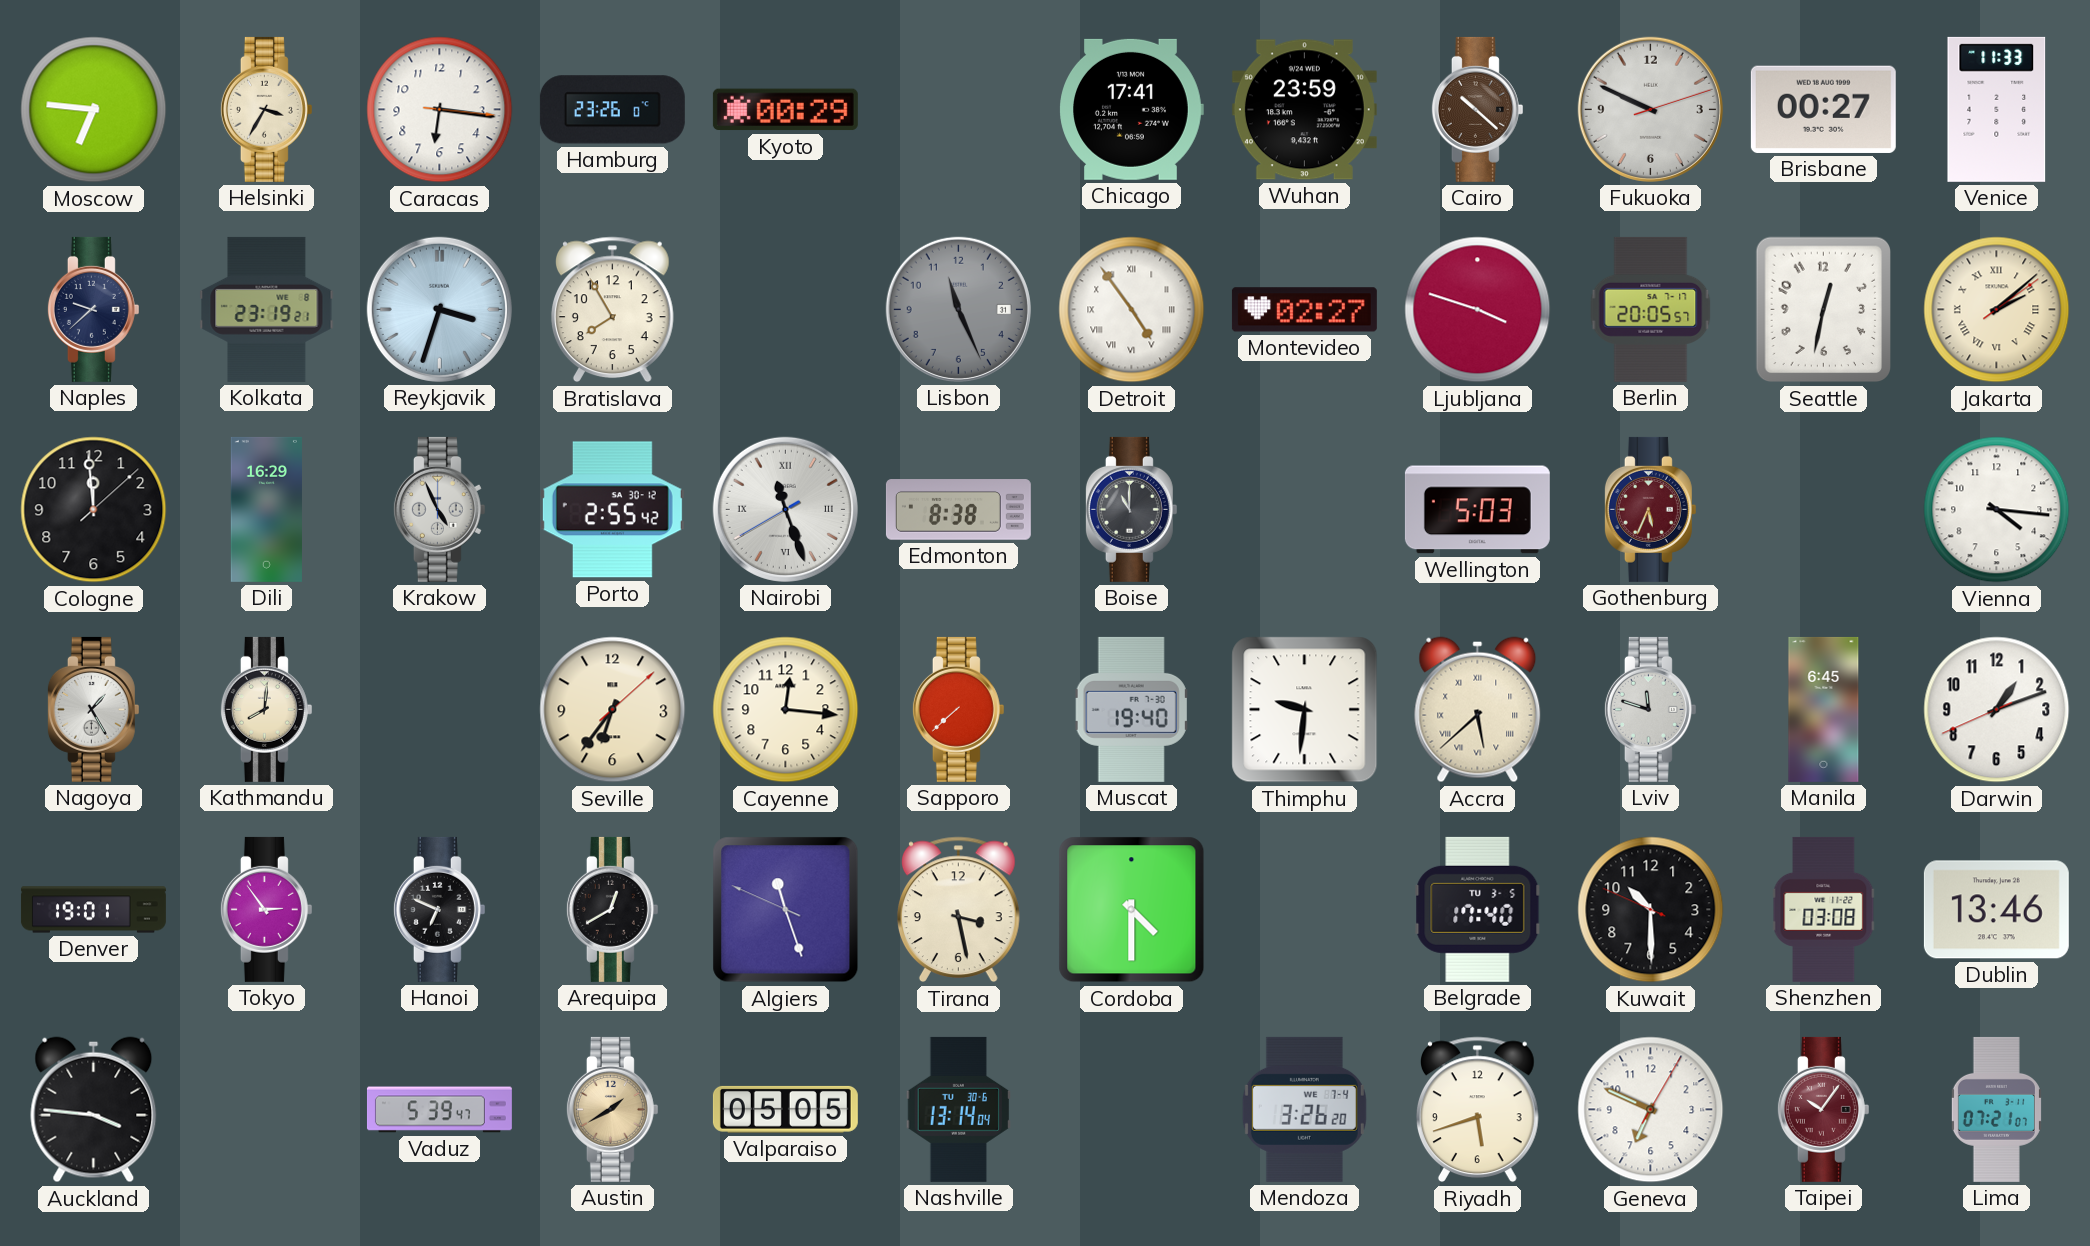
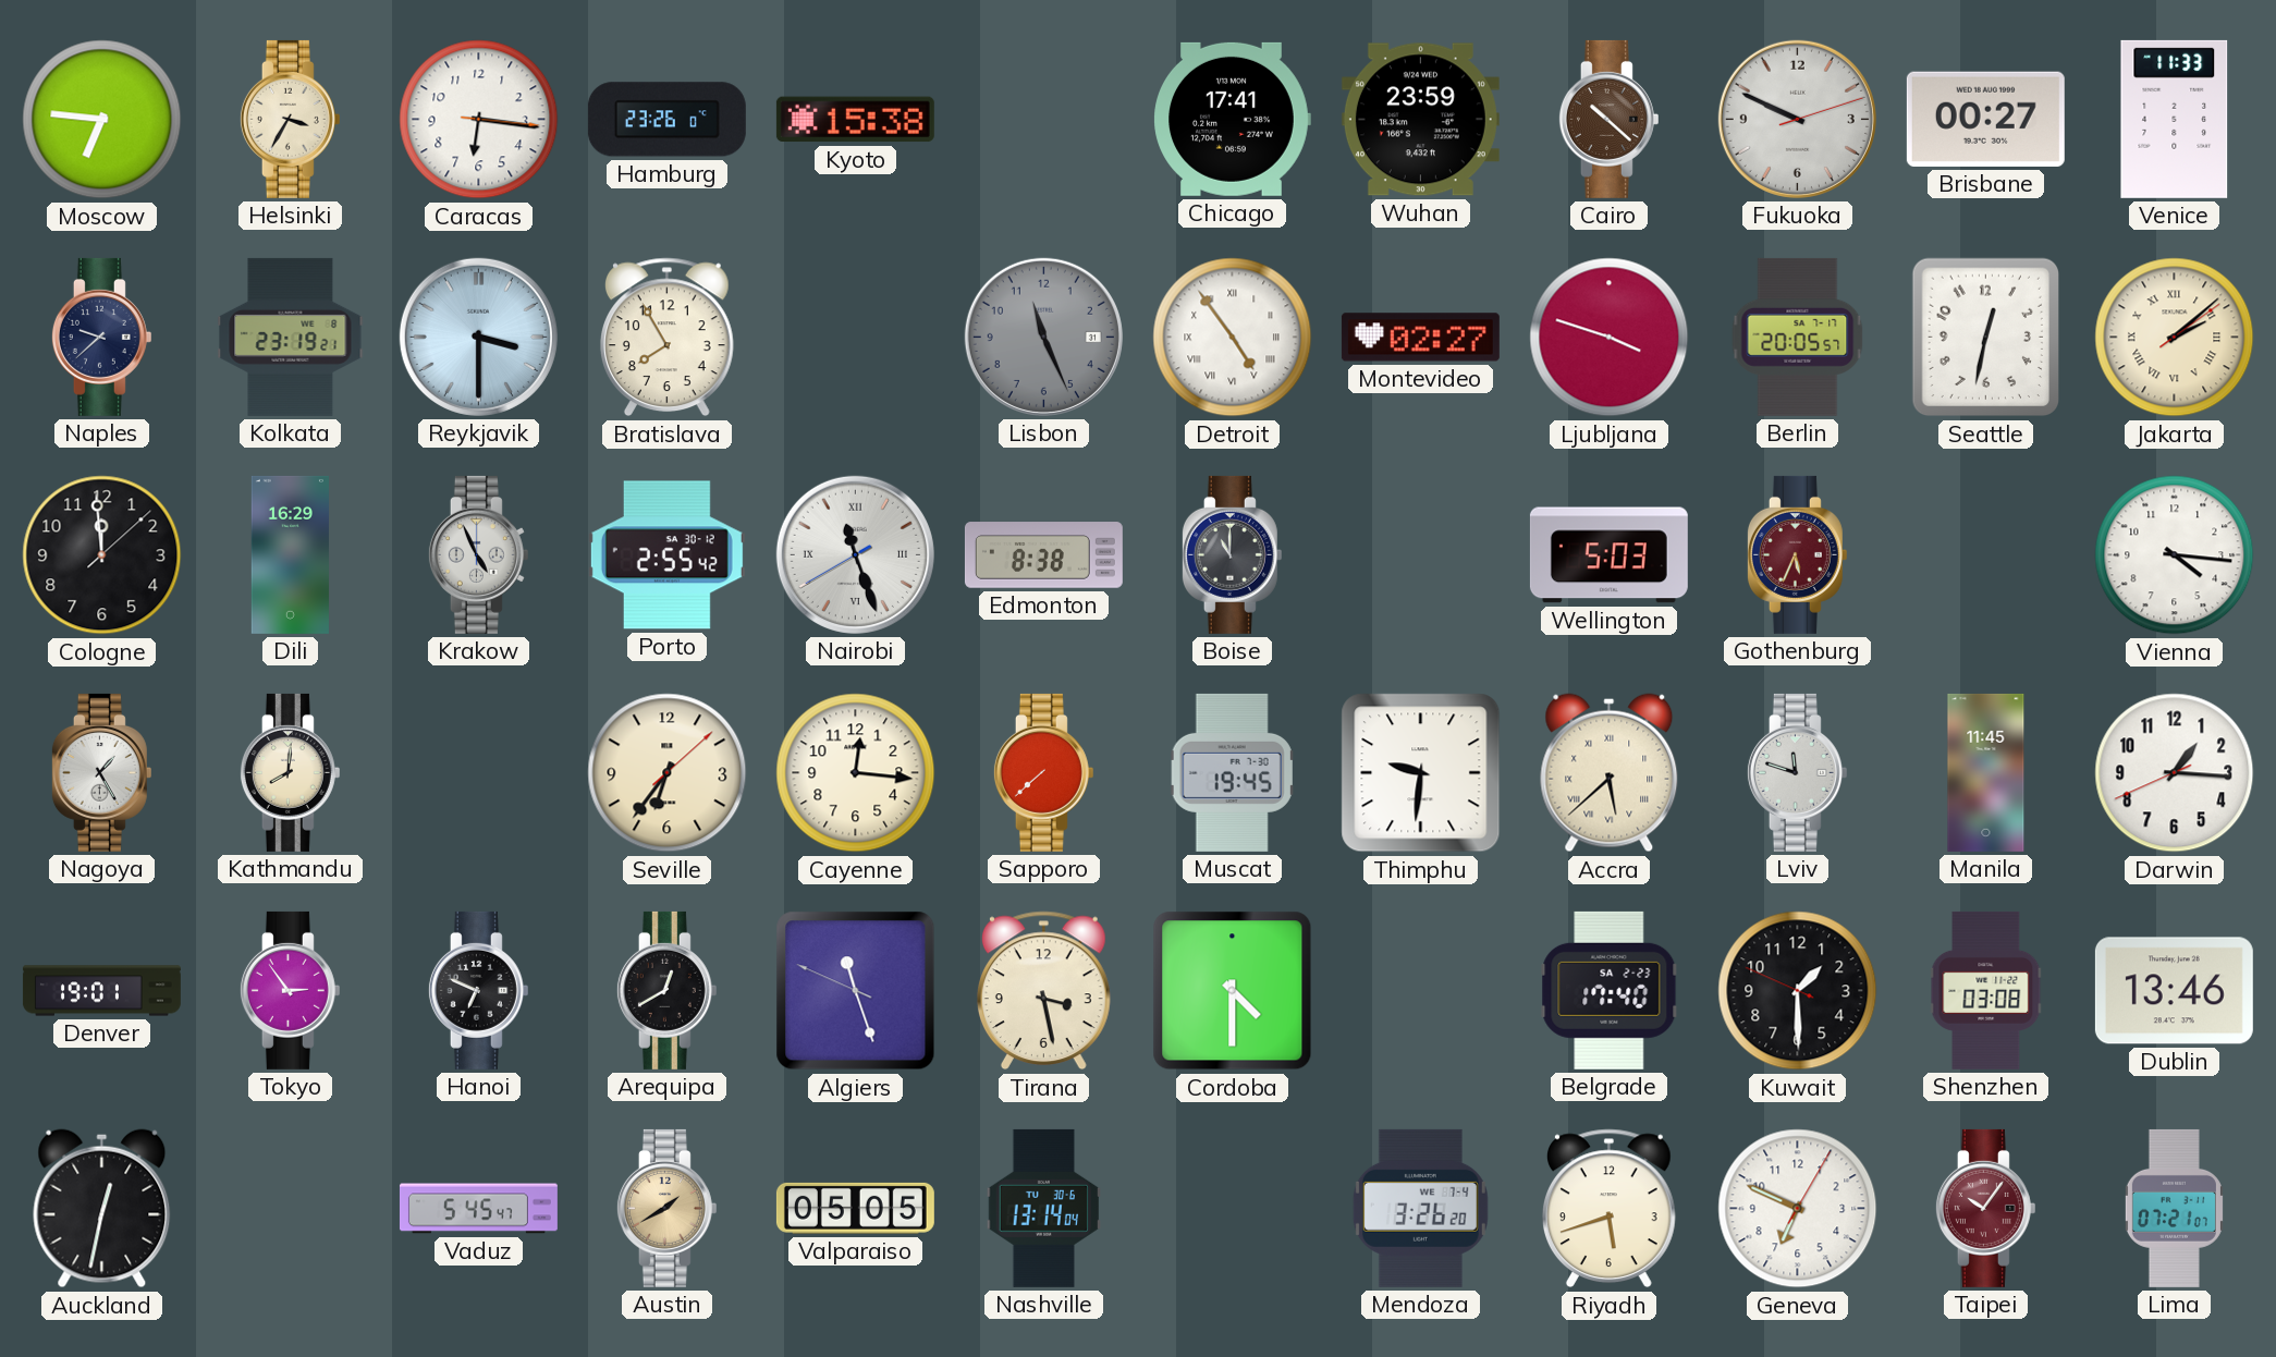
Kyoto: 00:29 -> 15:38
Reykjavik: 3:33 -> 3:30
Muscat: 19:40 -> 19:45
Manila: 6:45 -> 11:45
Darwin: 1:11 -> 1:15
Belgrade date: TU 3-5 -> SA 2-23
Kuwait: 10:29 -> 1:29
Auckland: 3:46 -> 12:32
Vaduz: 5:39 -> 5:45
